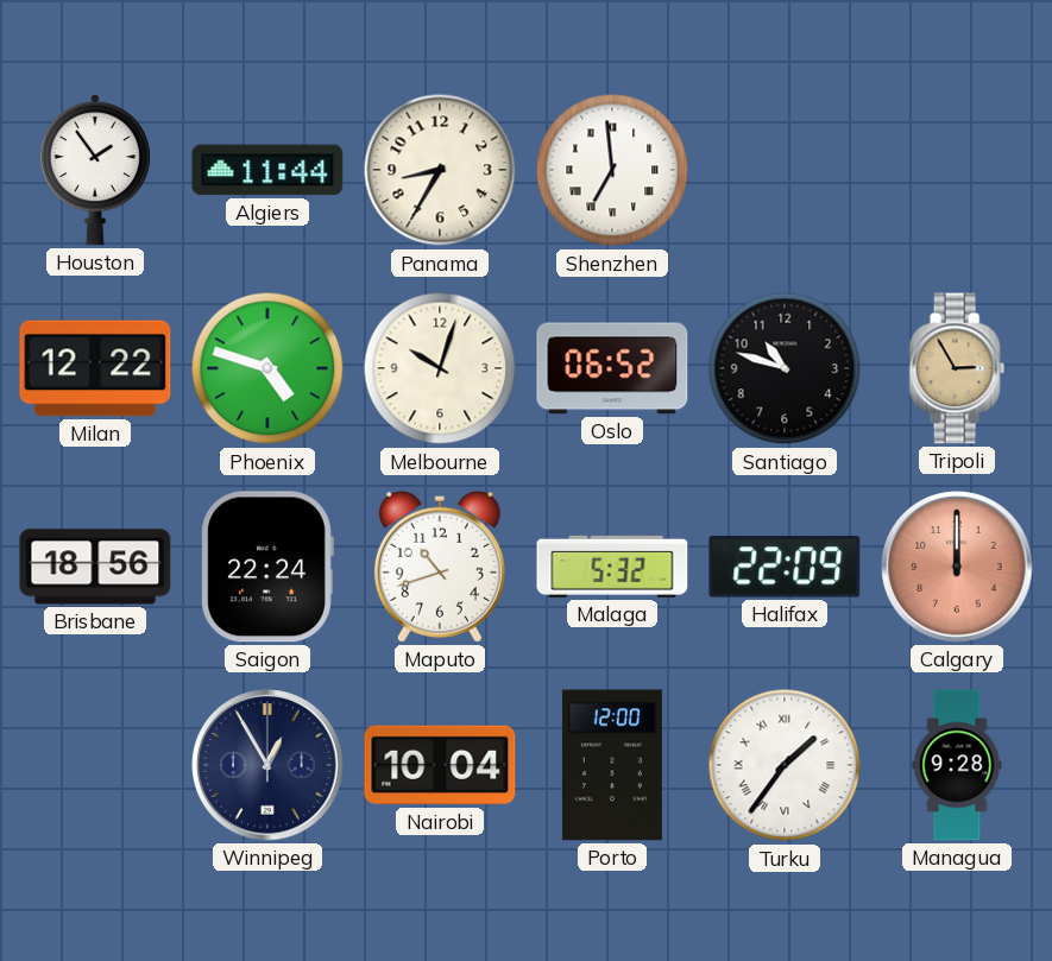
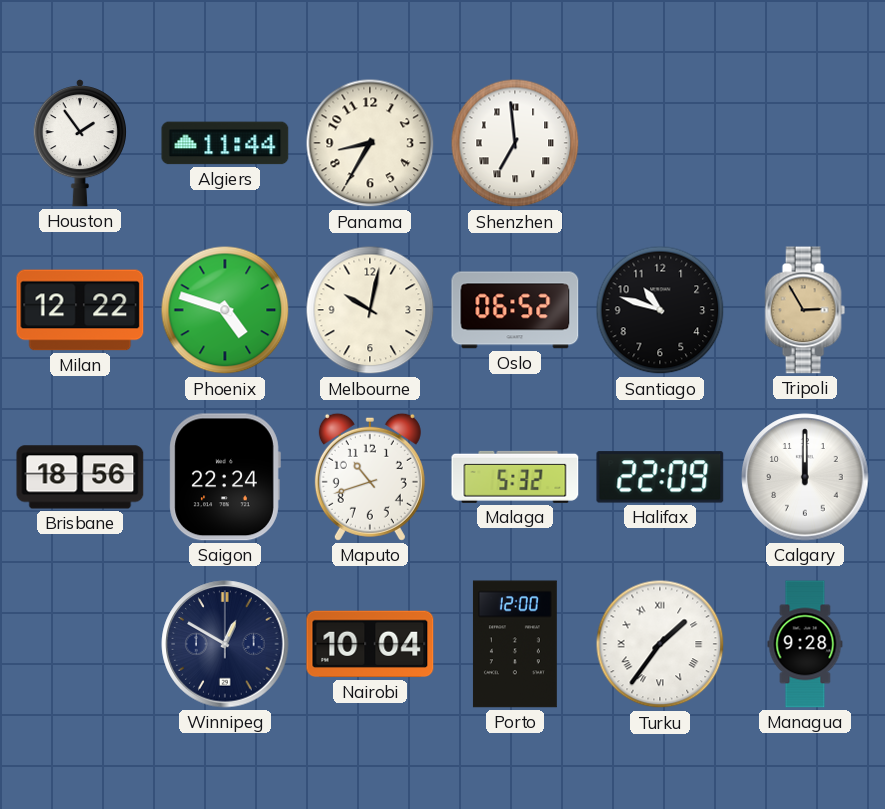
Melbourne: 10:03 -> 10:02
Calgary dial: salmon -> white
Winnipeg: 12:55 -> 12:50
